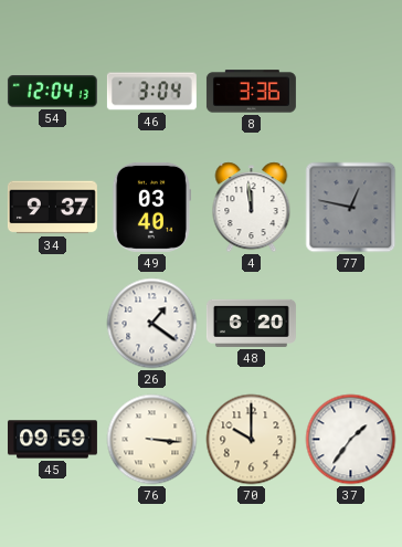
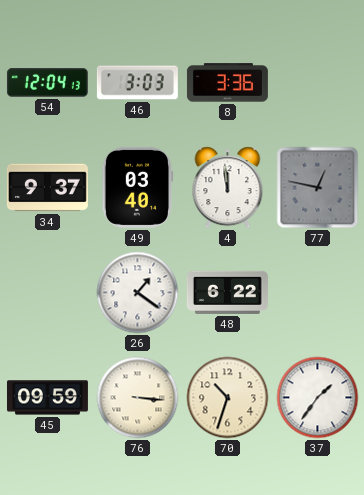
46: 3:04 -> 3:03
48: 6:20 -> 6:22
70: 10:00 -> 10:33
